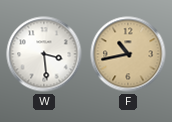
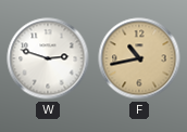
W: 3:29 -> 2:48
